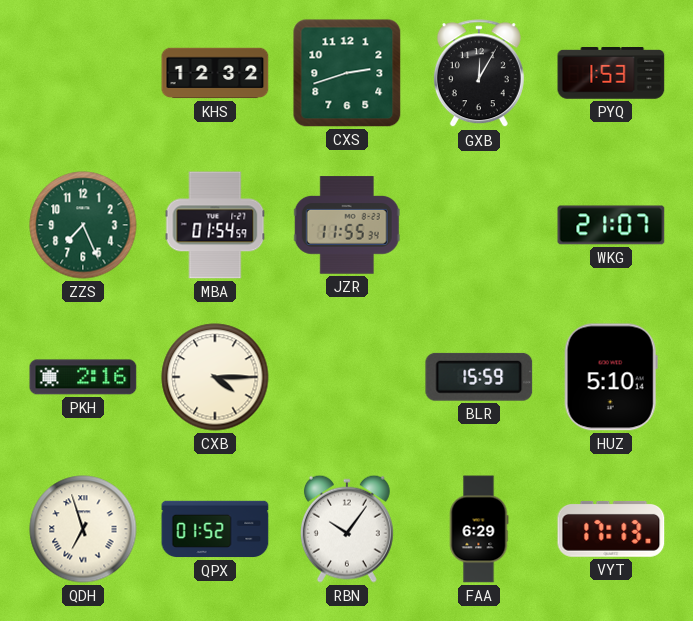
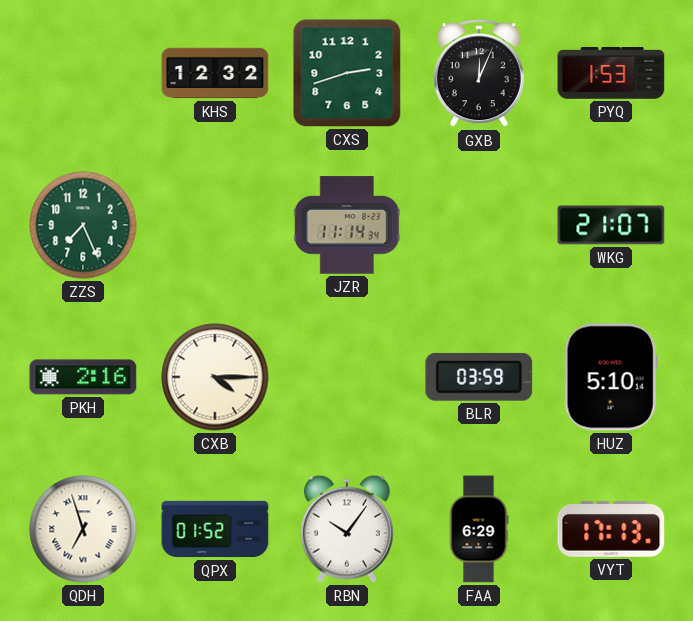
GXB: 12:05 -> 12:04
MBA: 01:54 -> none
JZR: 11:55 -> 11:14
BLR: 15:59 -> 03:59
